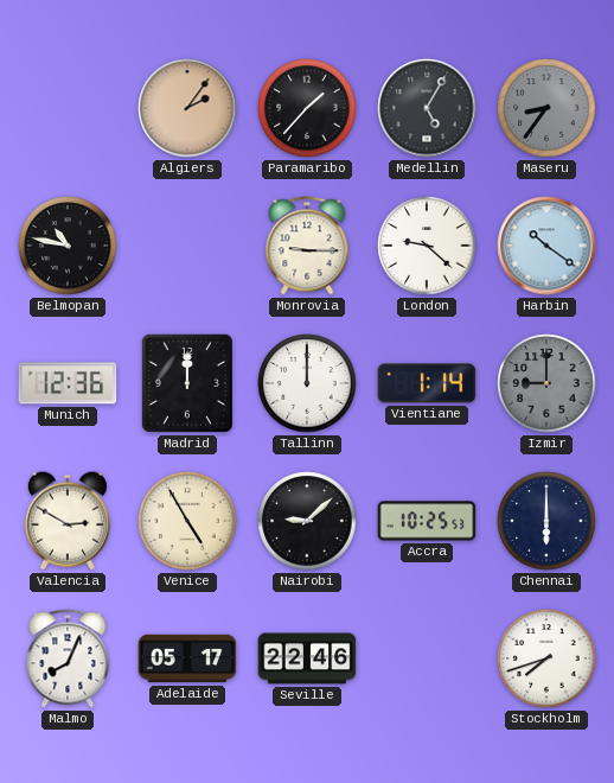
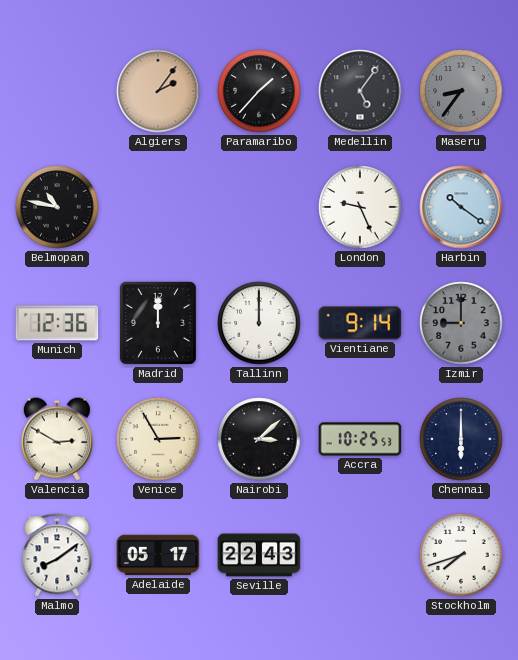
Medellin: 5:05 -> 5:06
Monrovia: 9:15 -> none
London: 9:22 -> 9:26
Vientiane: 1:14 -> 9:14
Venice: 4:55 -> 2:55
Nairobi: 9:08 -> 3:08
Malmo: 8:04 -> 8:09
Seville: 22:46 -> 22:43
